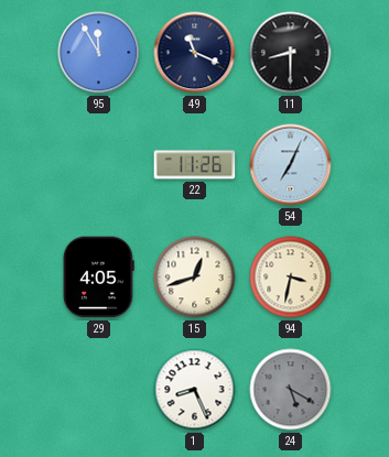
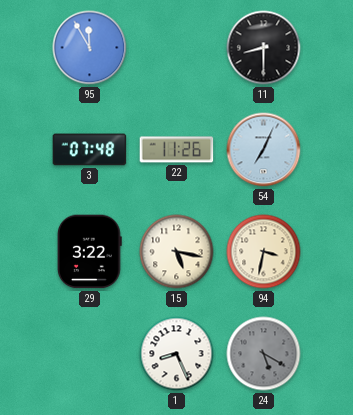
49: 11:19 -> none
3: none -> 07:48
29: 4:05 -> 3:22
15: 12:42 -> 5:17
